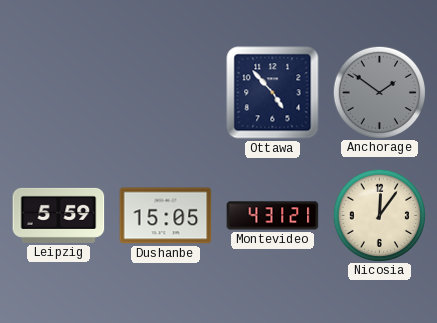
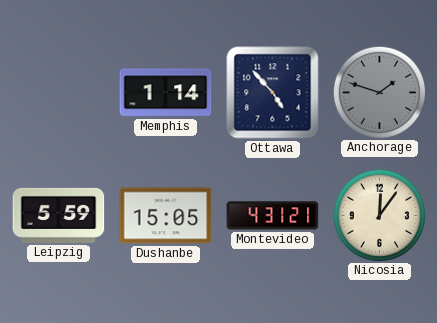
Memphis: none -> 1:14
Anchorage: 1:51 -> 1:48
